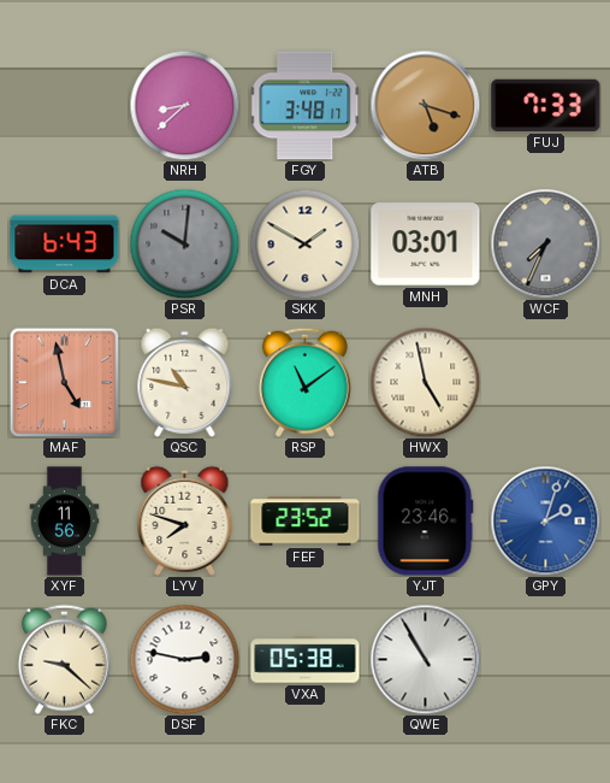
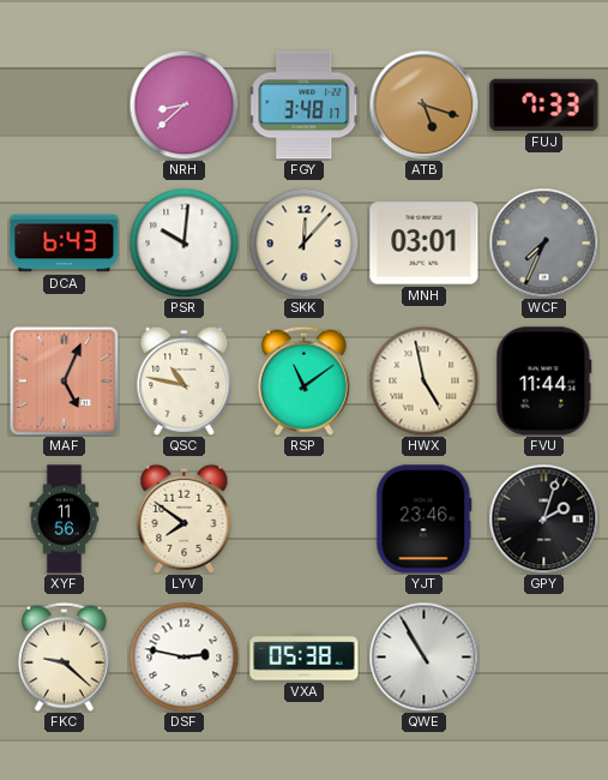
PSR dial: grey -> white
SKK: 1:50 -> 12:07
MAF: 4:58 -> 5:04
FVU: none -> 11:44
LYV: 7:48 -> 7:51
FEF: 23:52 -> none
GPY dial: blue -> black
